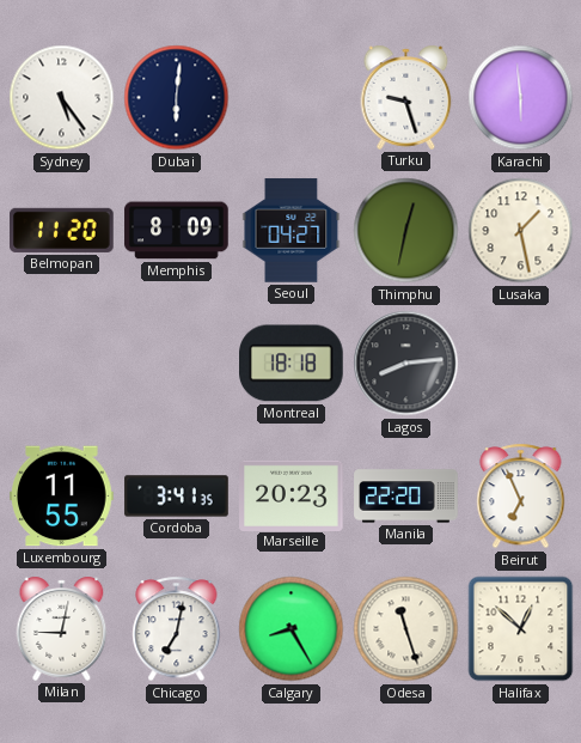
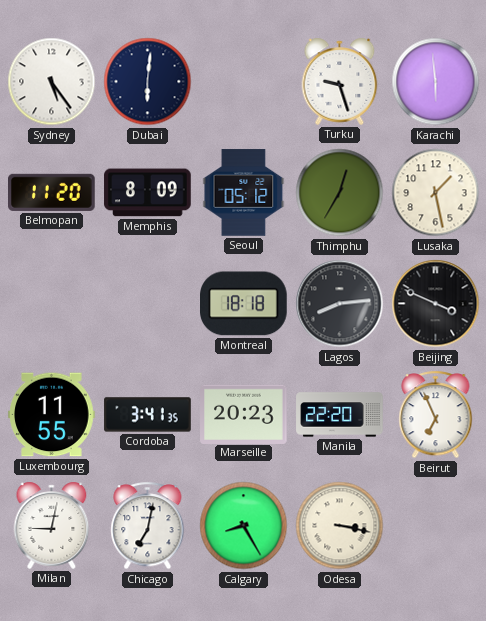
Seoul: 04:27 -> 05:12
Thimphu: 12:32 -> 12:35
Beijing: none -> 3:49
Odesa: 11:27 -> 3:17
Halifax: 12:52 -> none
